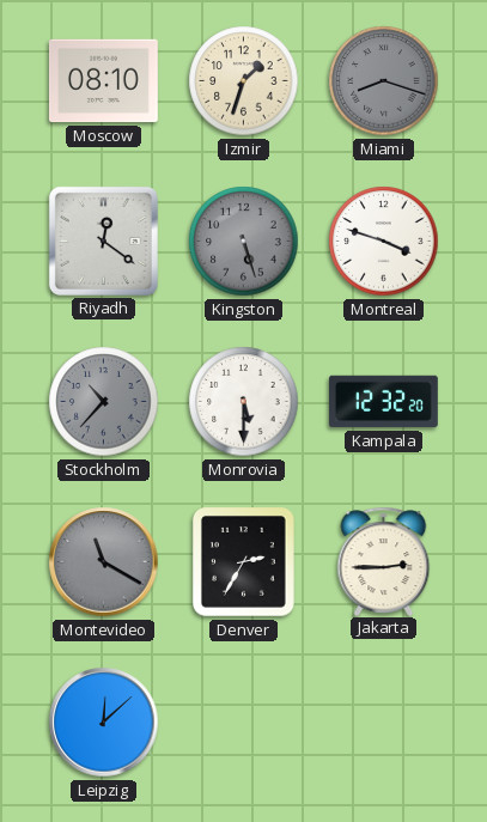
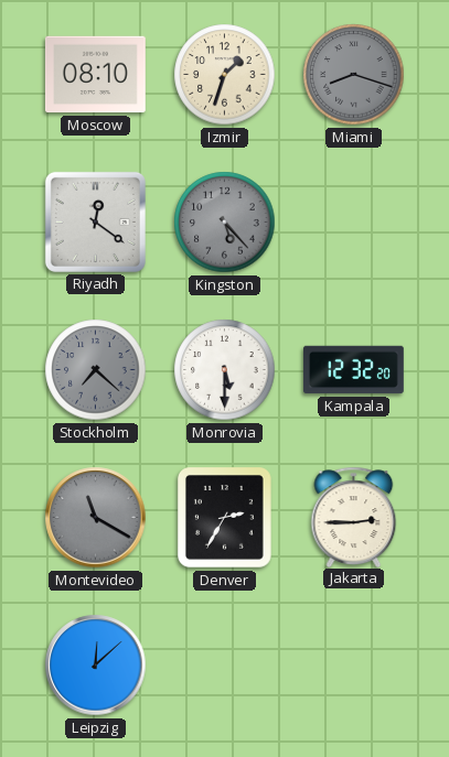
Kingston: 5:27 -> 5:23
Montreal: 3:48 -> none
Stockholm: 10:37 -> 7:22
